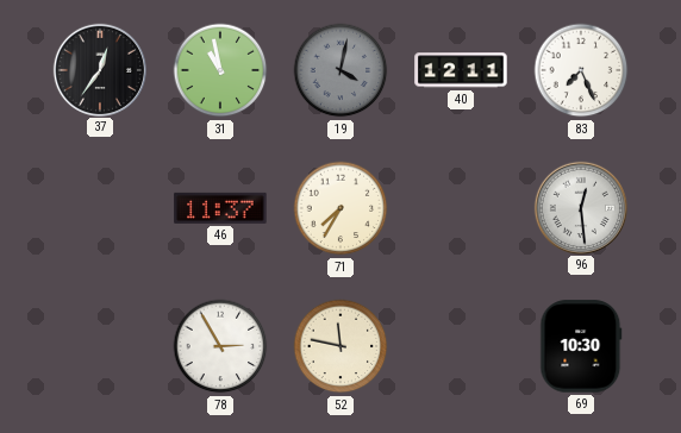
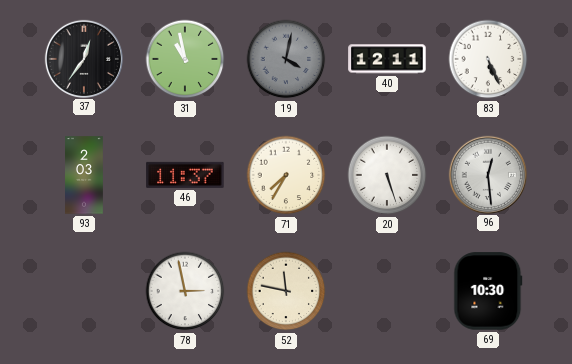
83: 7:26 -> 5:26
93: none -> 2:03
20: none -> 5:27
78: 2:55 -> 2:58
